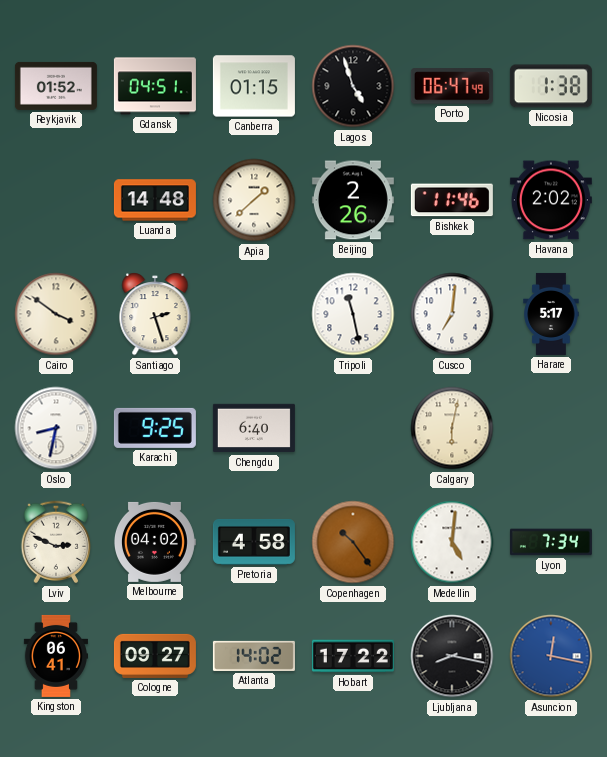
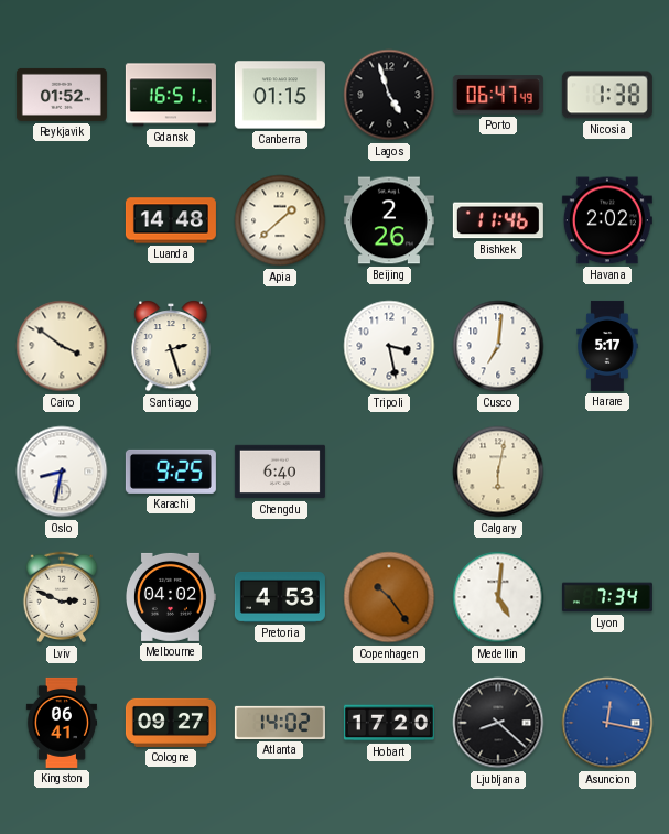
Gdansk: 04:51 -> 16:51
Tripoli: 11:28 -> 3:28
Pretoria: 4:58 -> 4:53
Hobart: 17:22 -> 17:20
Ljubljana: 8:17 -> 8:22
